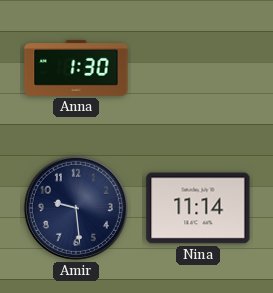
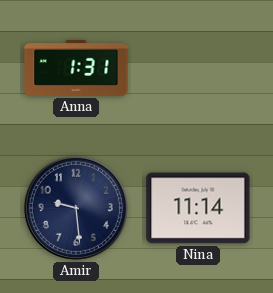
Anna: 1:30 -> 1:31
